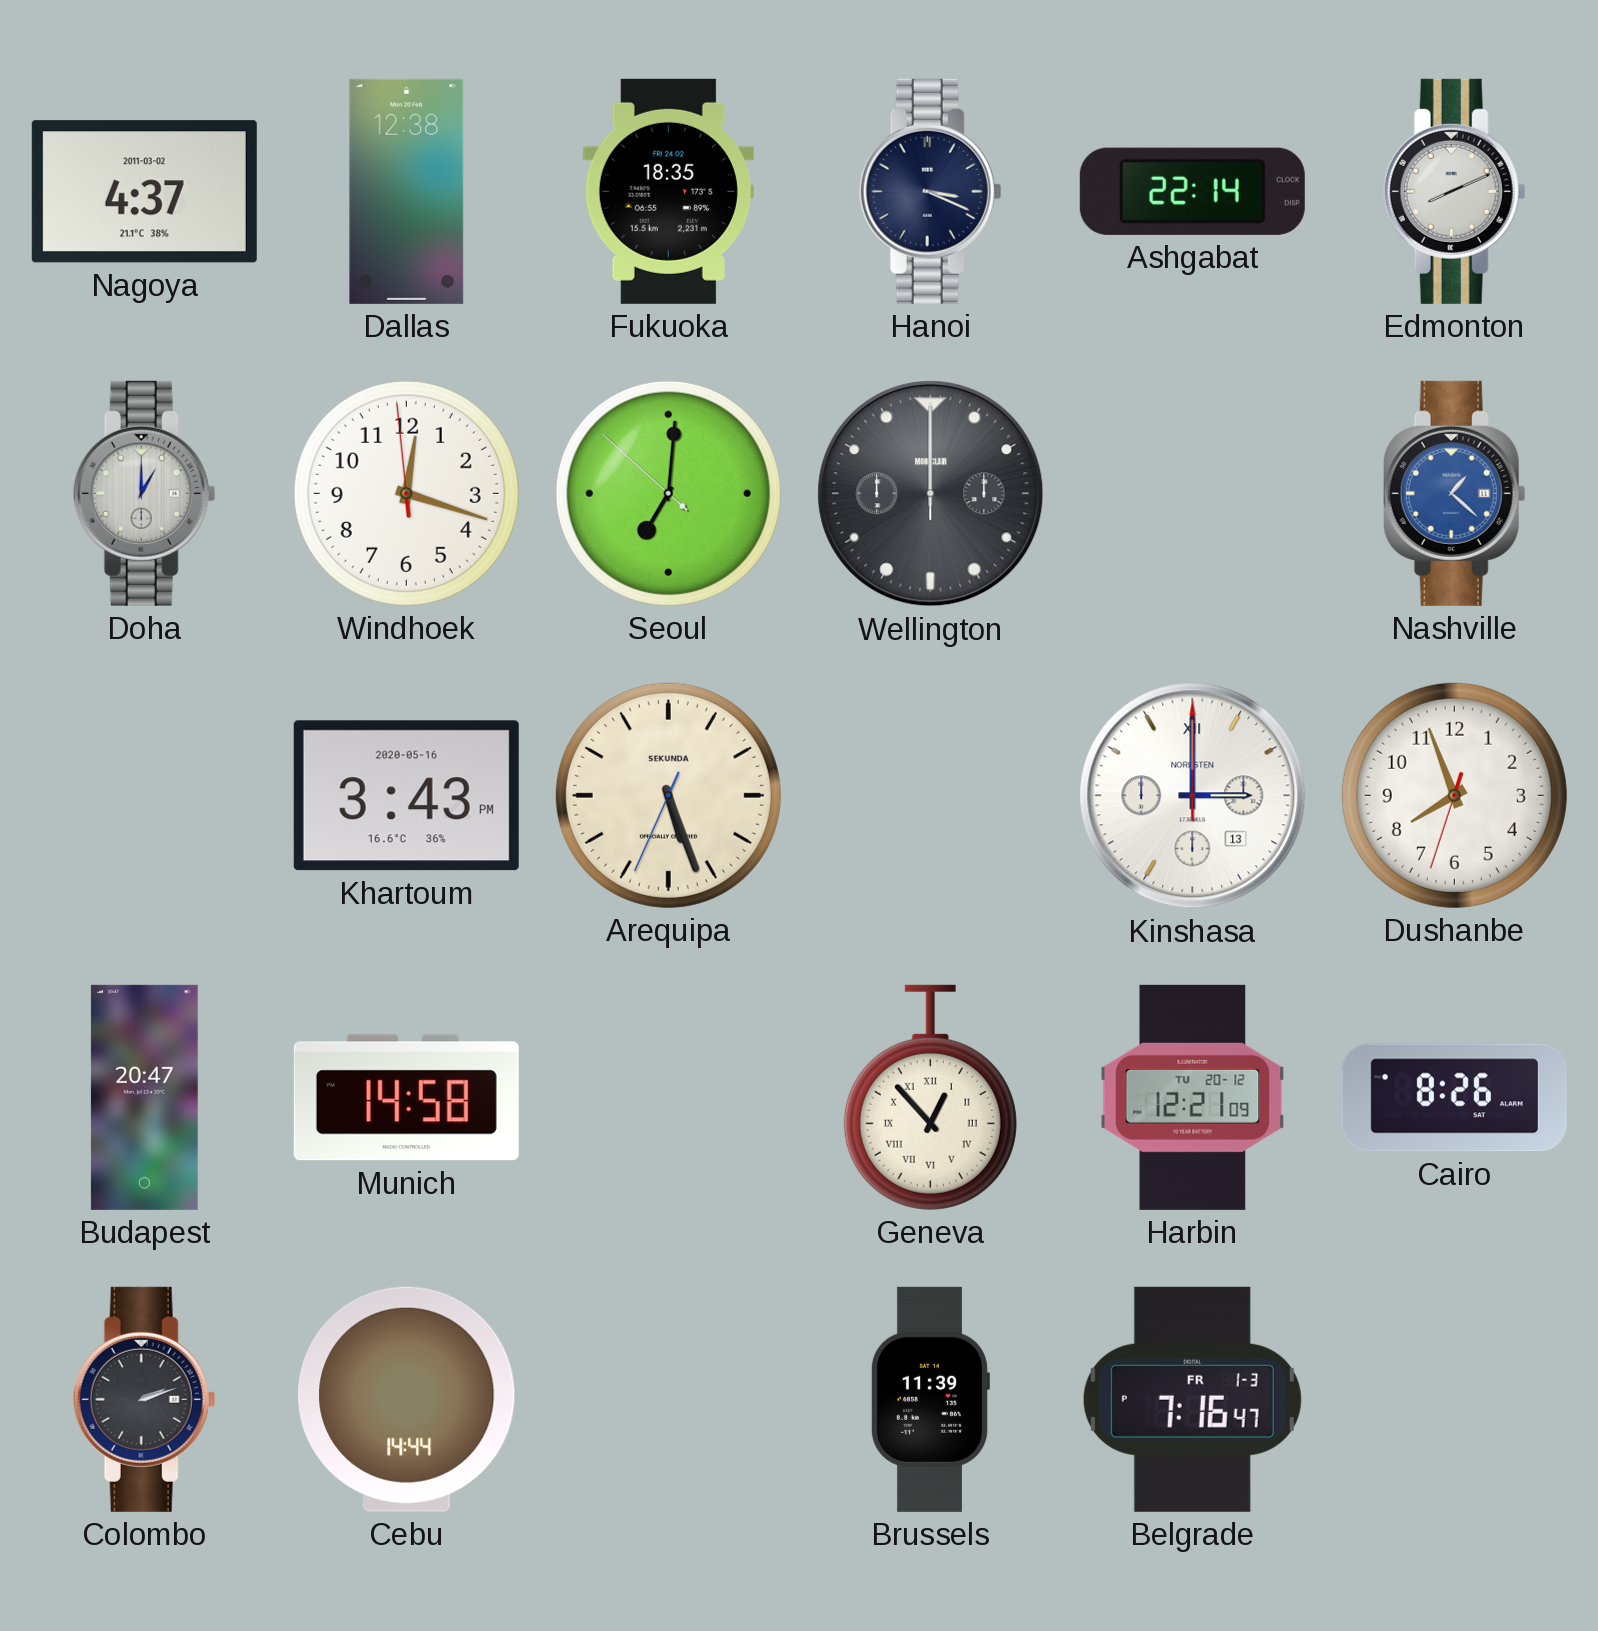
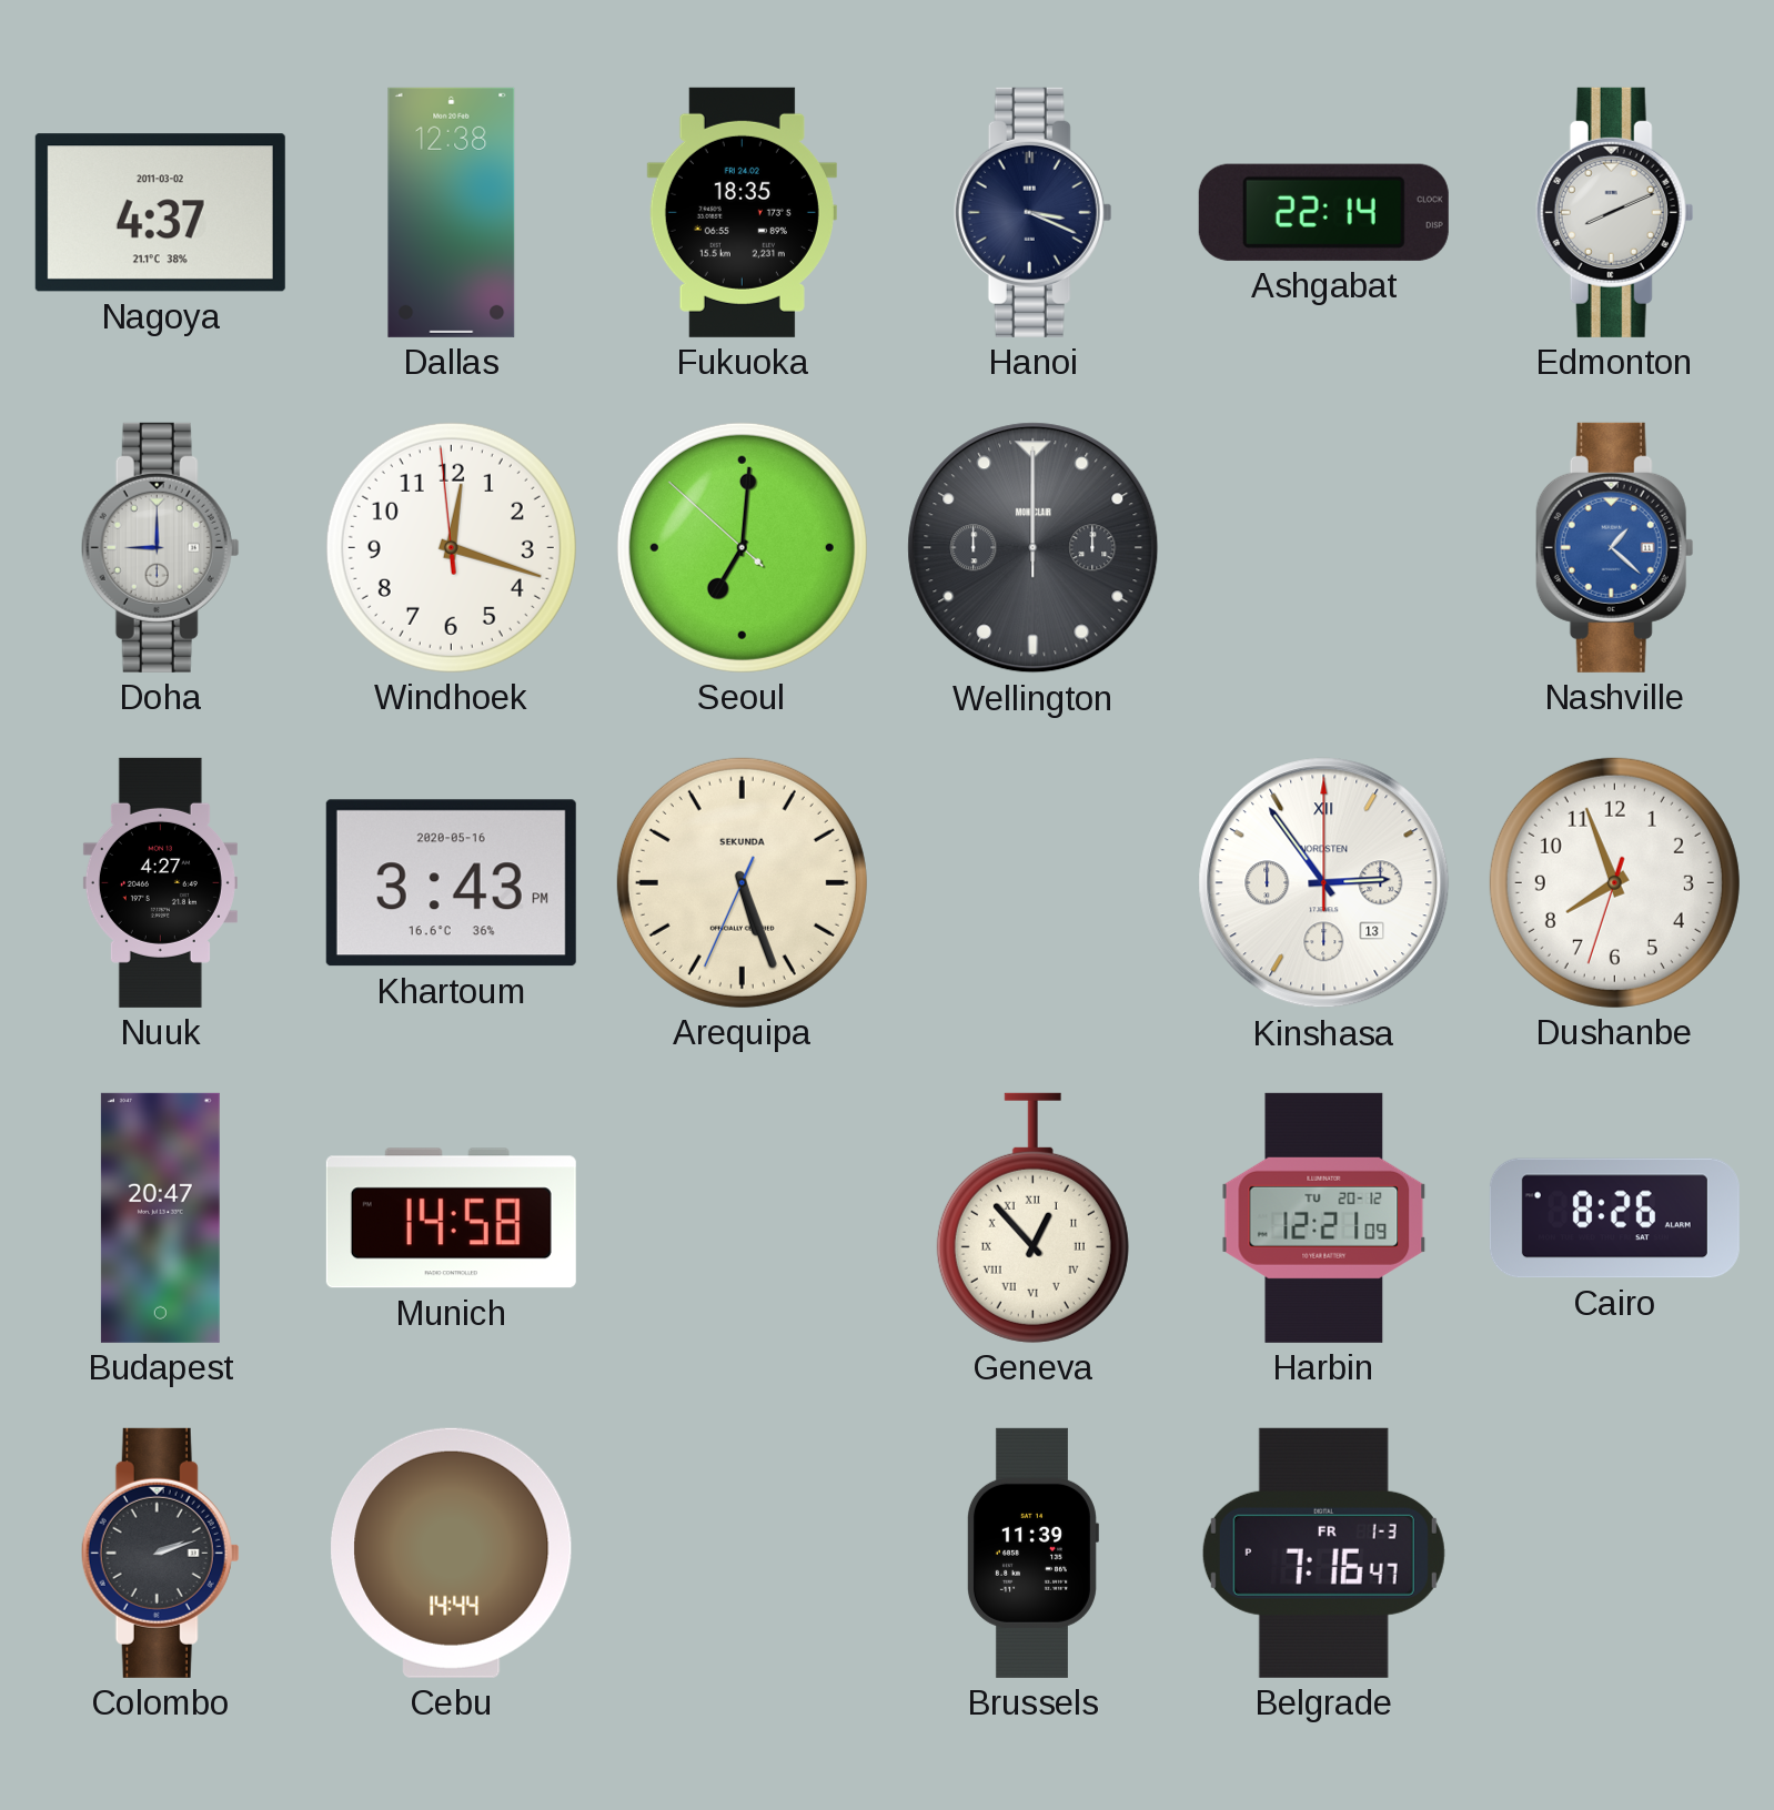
Doha: 1:00 -> 9:00
Nuuk: none -> 4:27
Kinshasa: 3:00 -> 2:54
